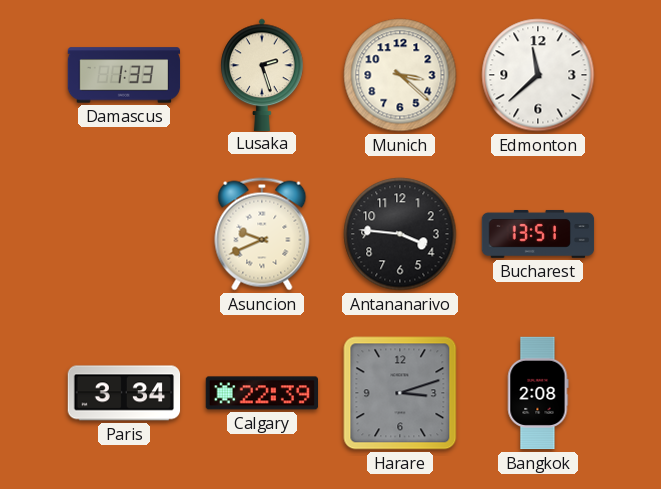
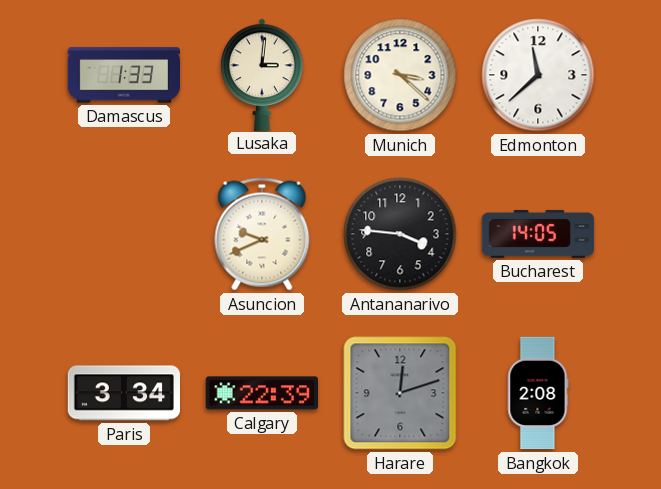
Lusaka: 2:27 -> 3:01
Bucharest: 13:51 -> 14:05
Harare: 3:12 -> 12:12
